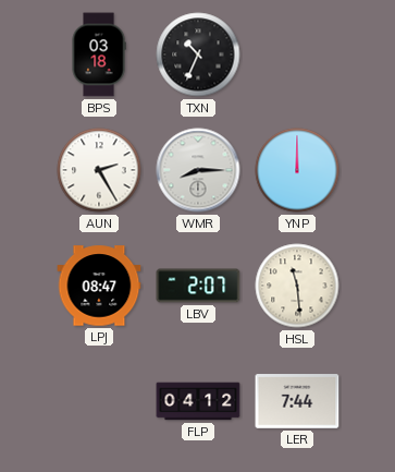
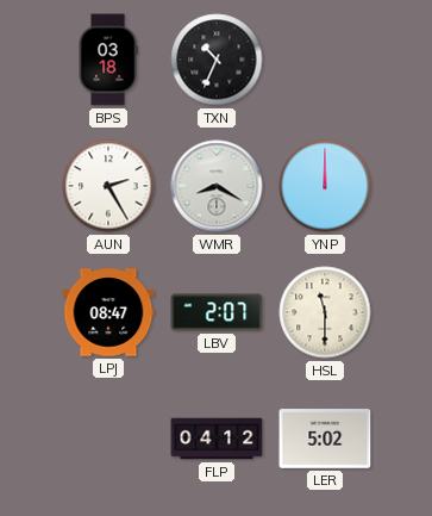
WMR: 8:15 -> 8:20
HSL: 11:29 -> 11:30
LER: 7:44 -> 5:02
